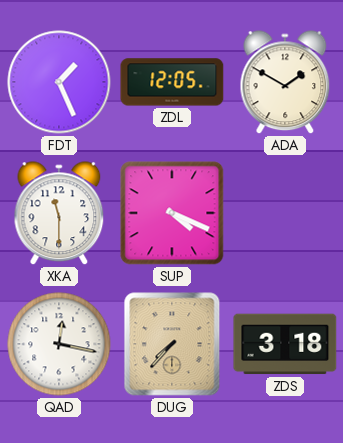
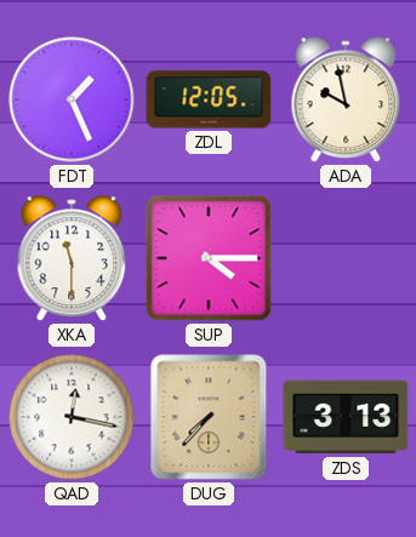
ADA: 1:50 -> 9:58
SUP: 4:19 -> 4:15
ZDS: 3:18 -> 3:13
